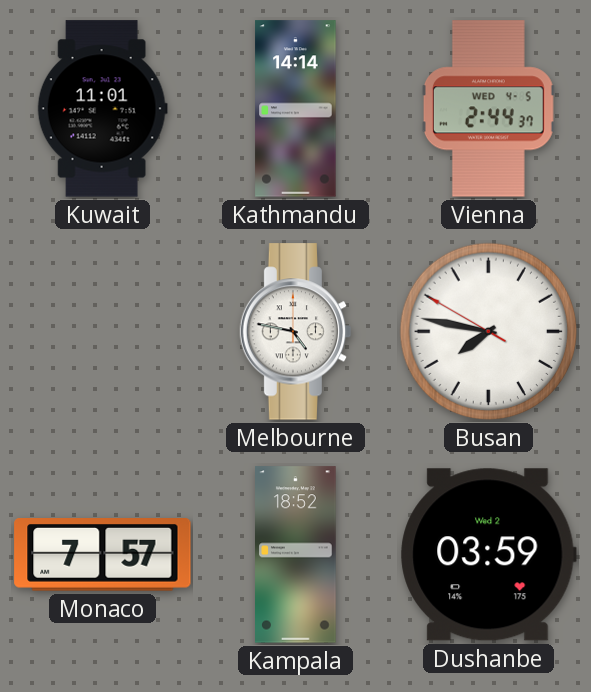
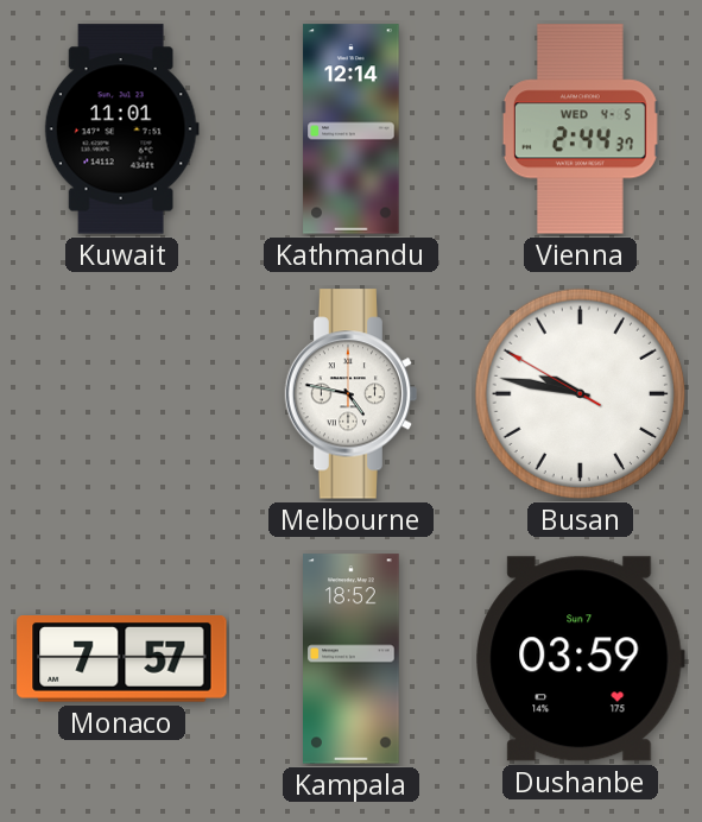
Kathmandu: 14:14 -> 12:14
Busan: 7:46 -> 9:46
Dushanbe date: Wed 2 -> Sun 7
